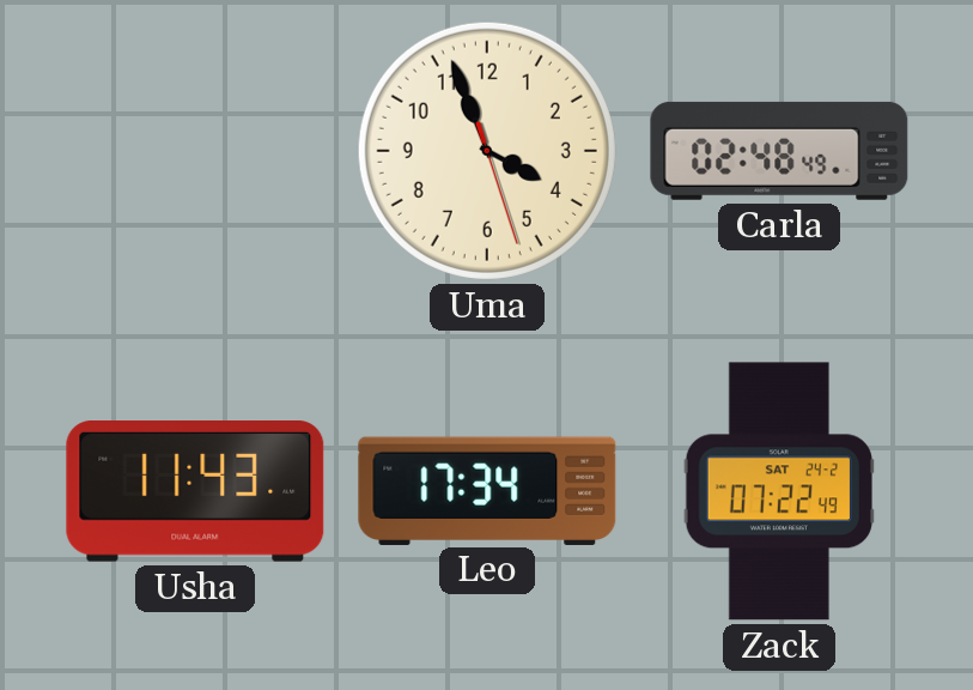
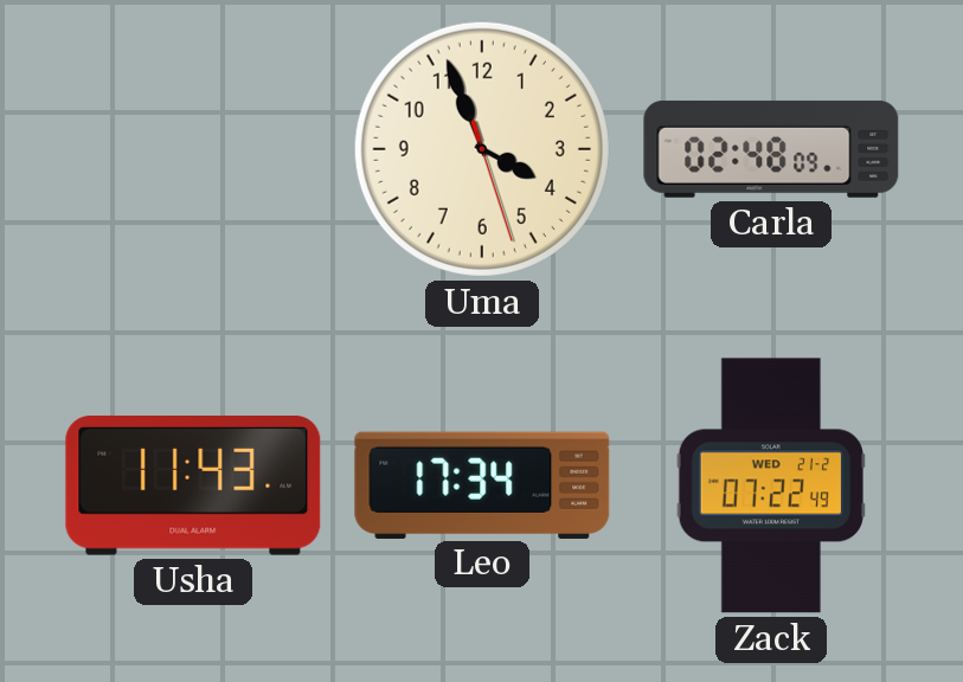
Carla: 02:48:49 -> 02:48:09
Zack date: SAT 24-2 -> WED 21-2
